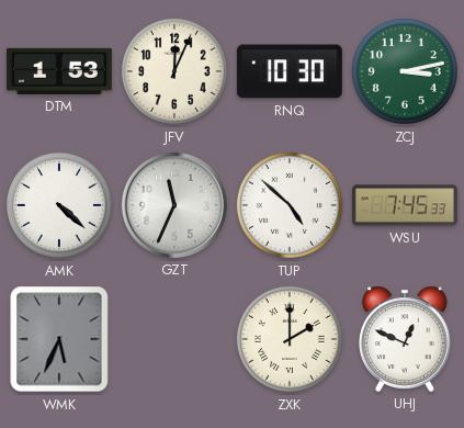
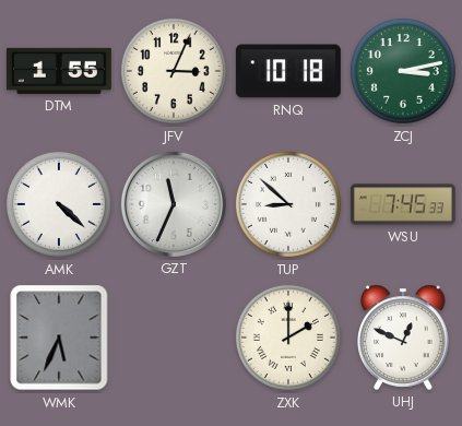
DTM: 1:53 -> 1:55
JFV: 12:04 -> 3:04
RNQ: 10:30 -> 10:18
TUP: 4:52 -> 8:52
